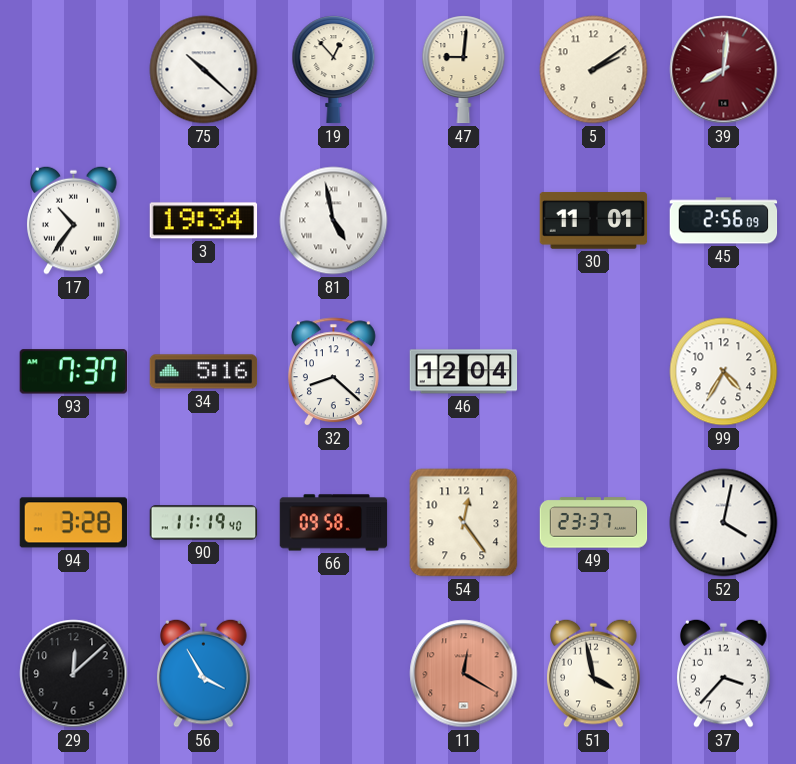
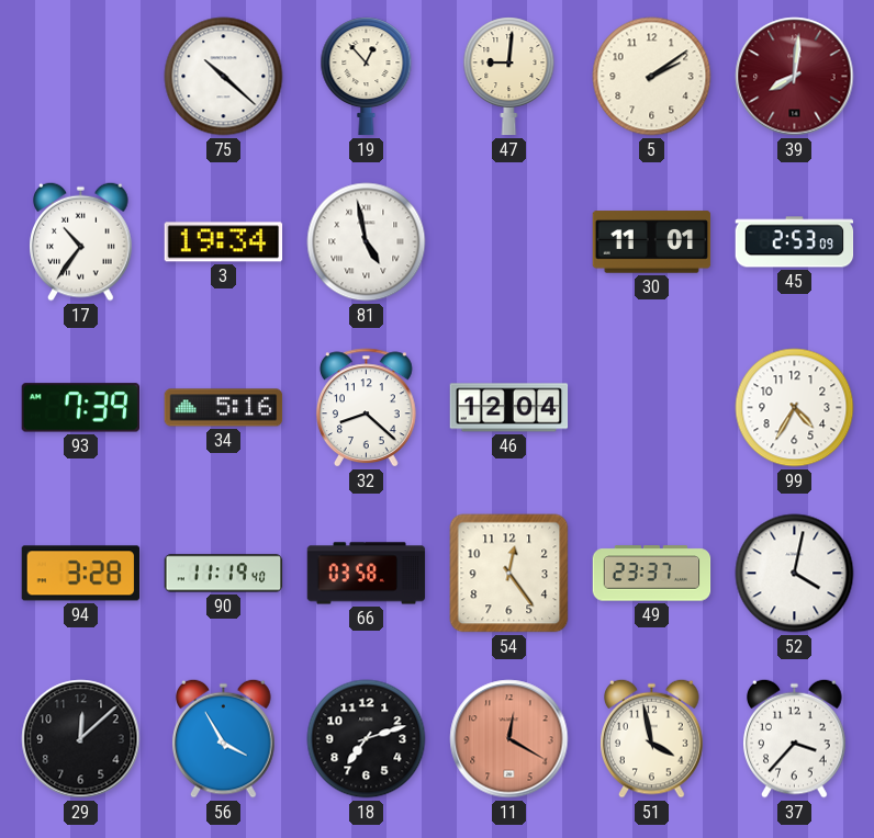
45: 2:56 -> 2:53
93: 7:37 -> 7:39
66: 09:58 -> 03:58
18: none -> 7:12
